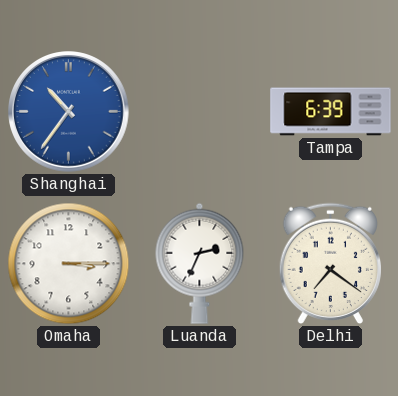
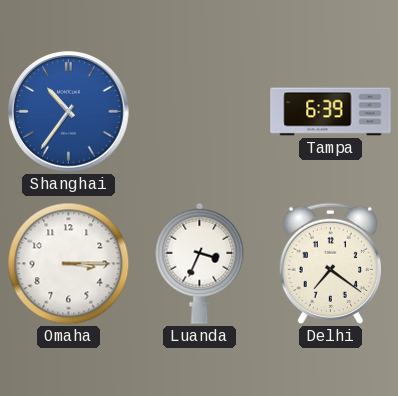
Luanda: 2:34 -> 3:34
